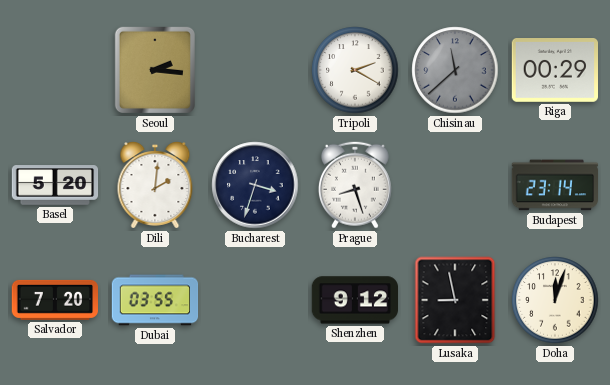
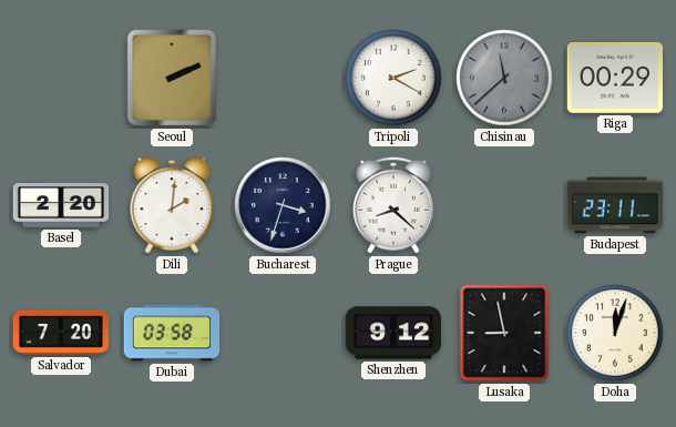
Seoul: 2:16 -> 2:11
Basel: 5:20 -> 2:20
Prague: 8:27 -> 8:22
Budapest: 23:14 -> 23:11
Dubai: 03:55 -> 03:58
